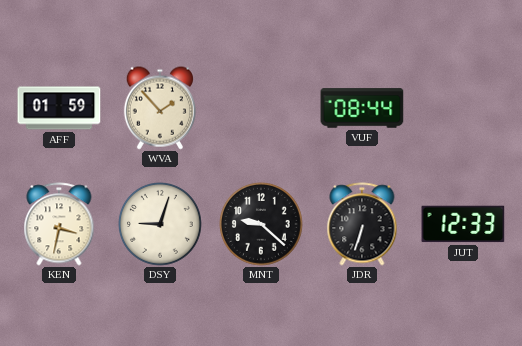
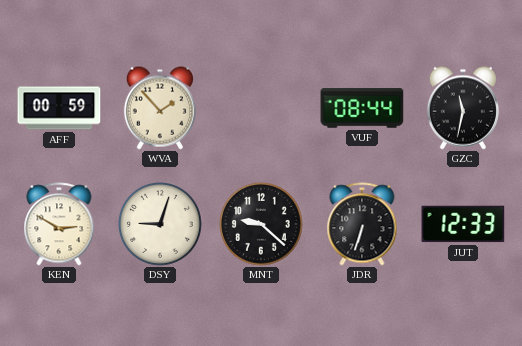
AFF: 01:59 -> 00:59
GZC: none -> 11:32
KEN: 3:32 -> 2:50
